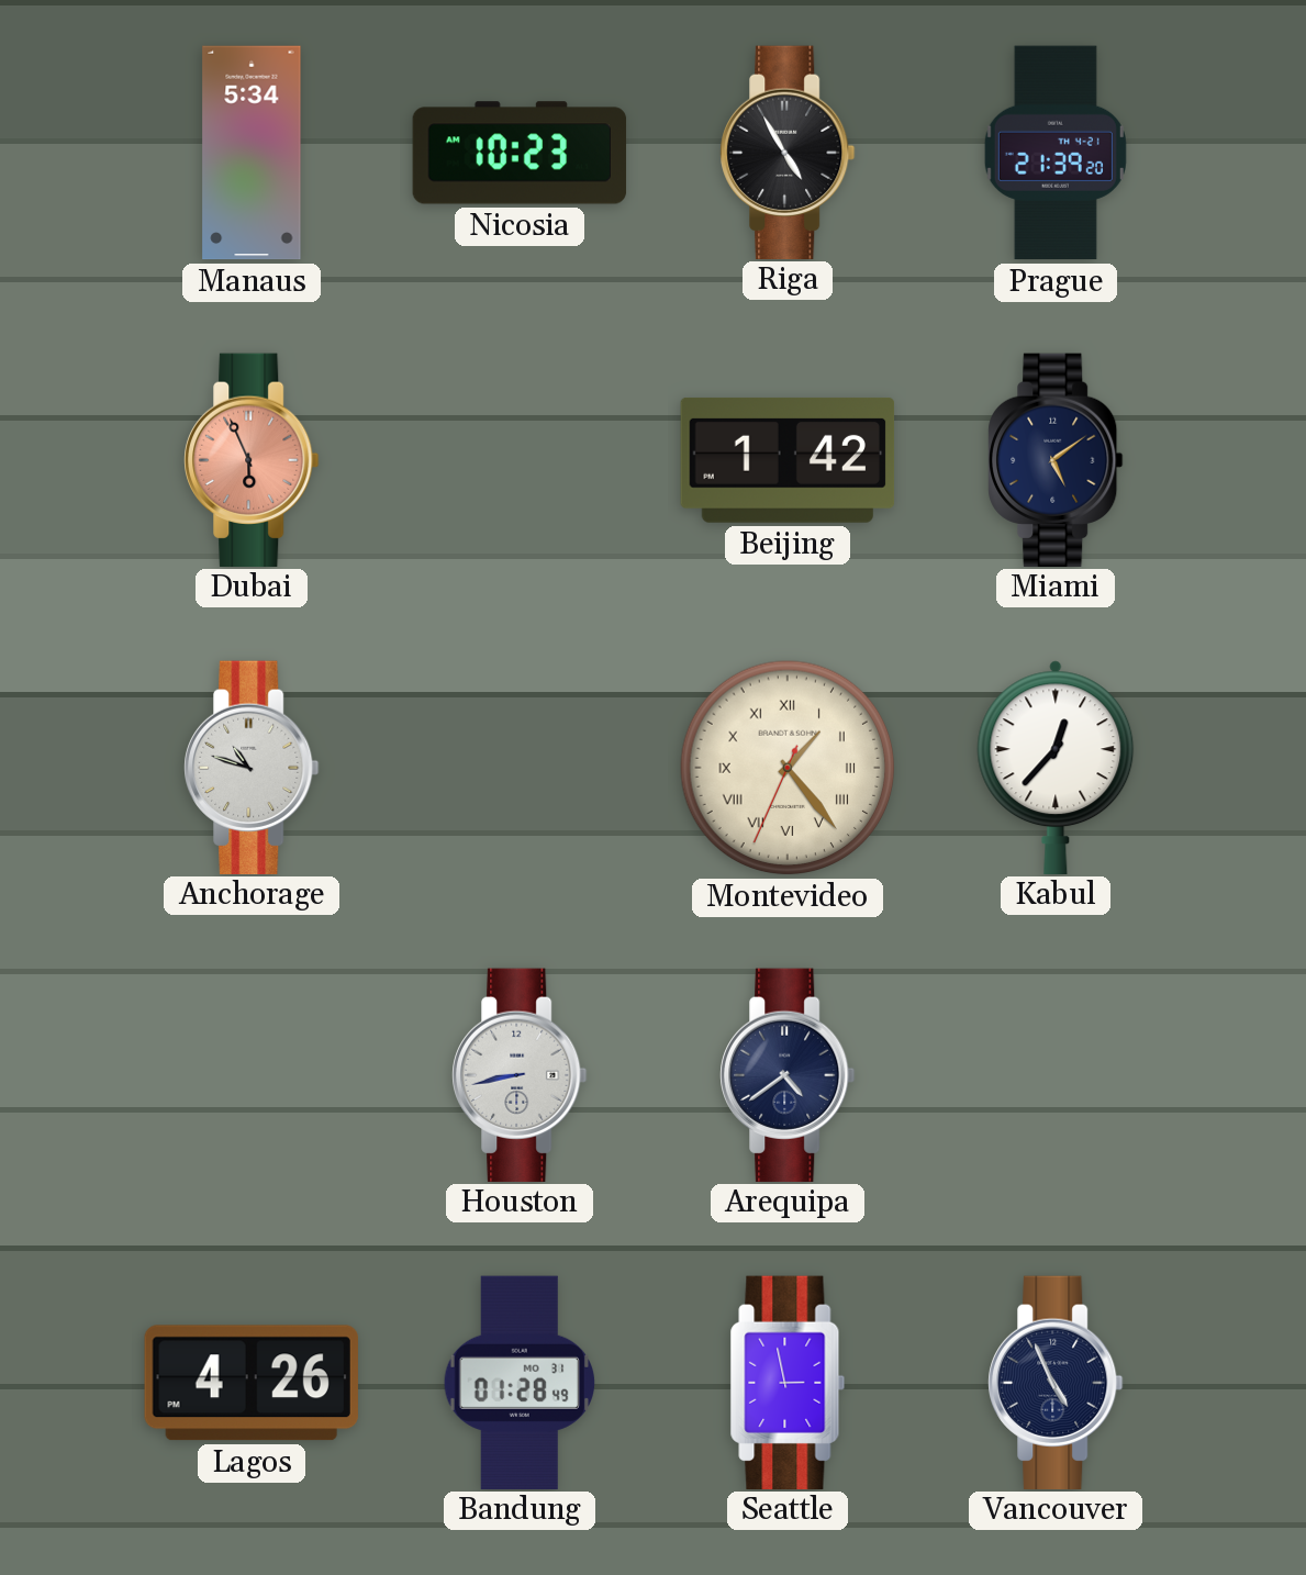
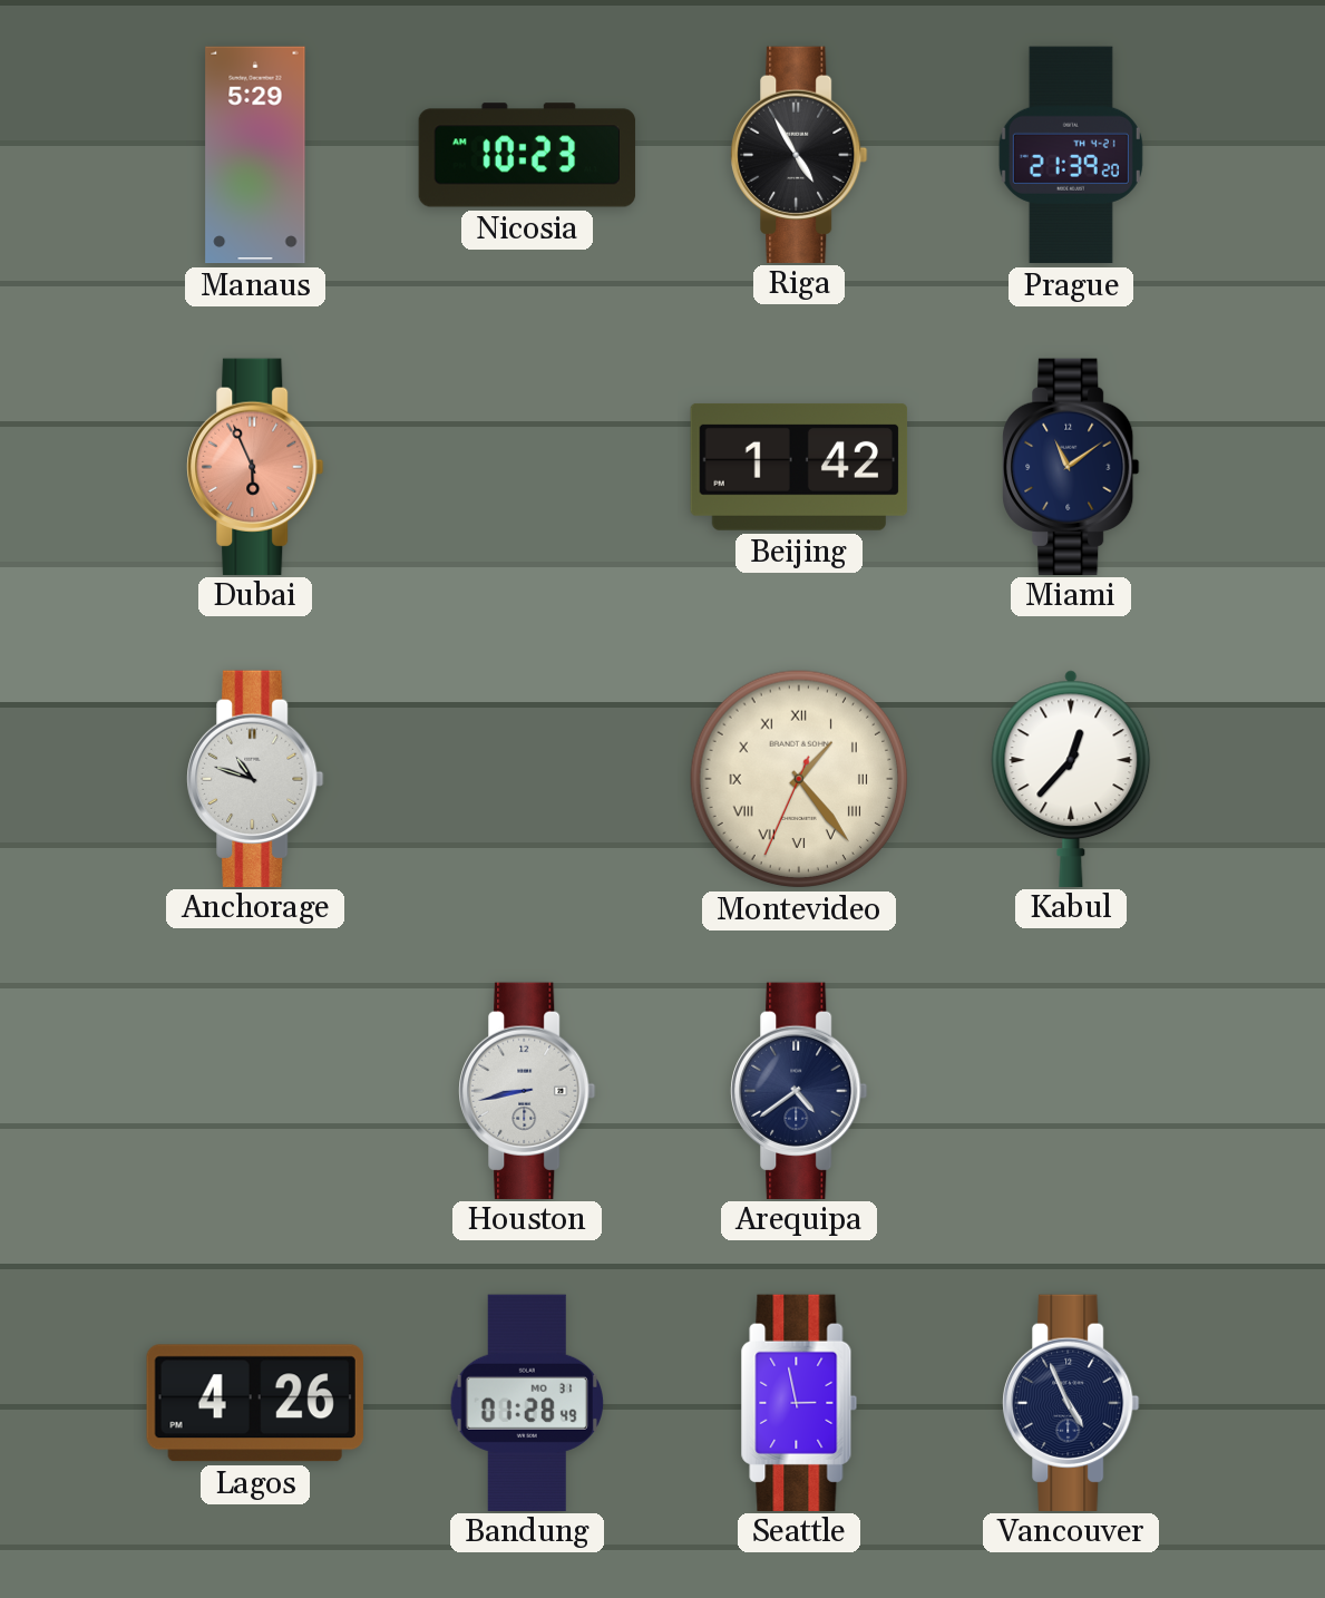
Manaus: 5:34 -> 5:29
Miami: 5:09 -> 11:09
